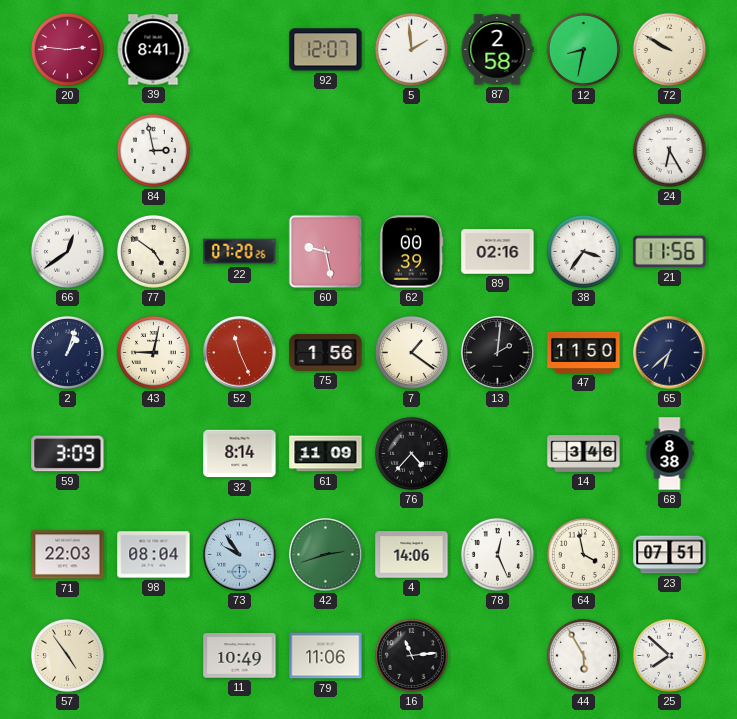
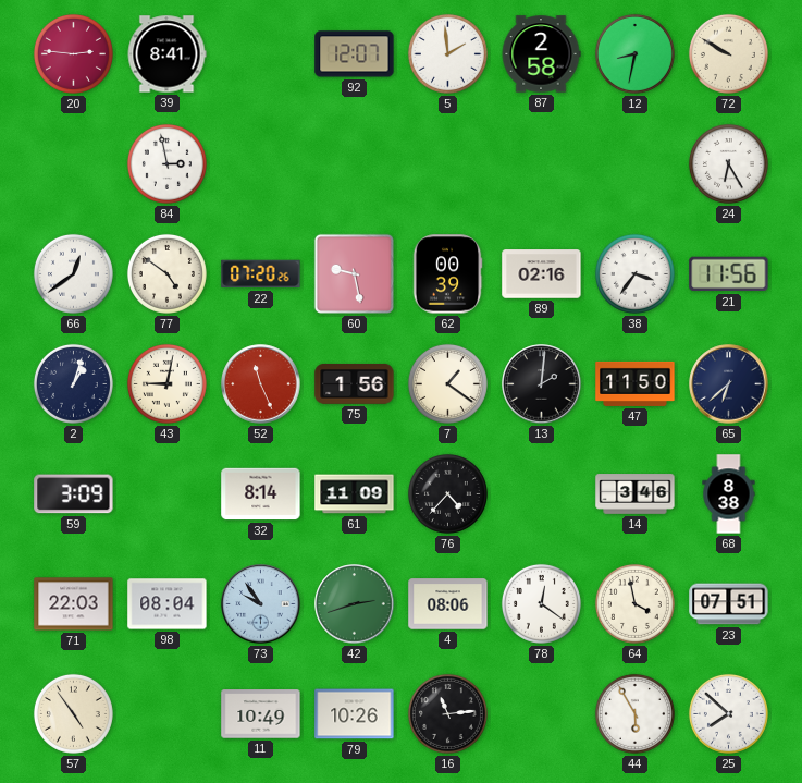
4: 14:06 -> 08:06
78: 12:26 -> 12:21
79: 11:06 -> 10:26
